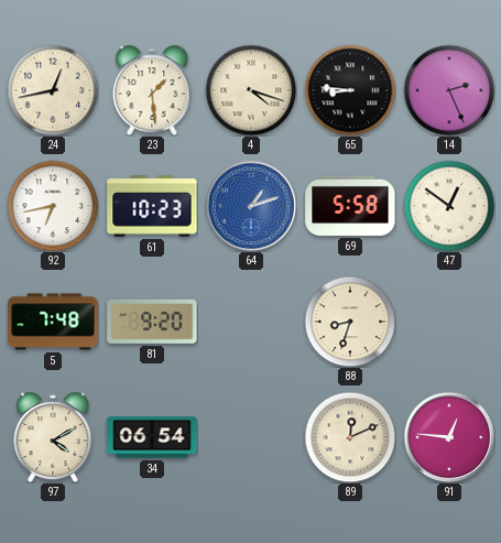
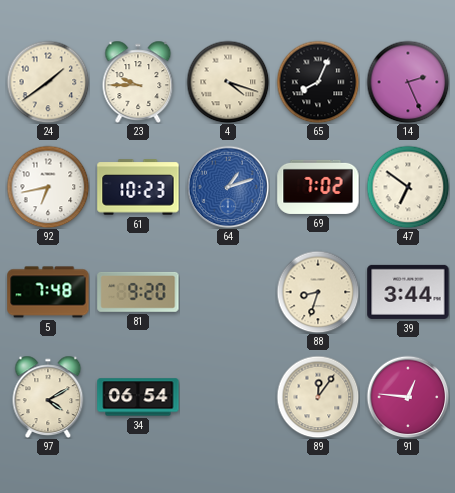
24: 12:43 -> 1:39
23: 1:29 -> 9:45
65: 8:46 -> 8:04
69: 5:58 -> 7:02
47: 12:51 -> 6:51
39: none -> 3:44
89: 12:11 -> 12:06
